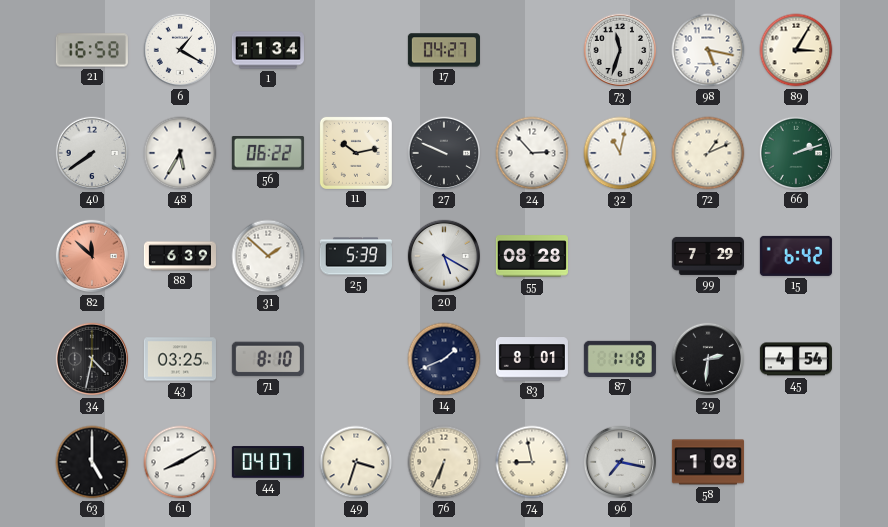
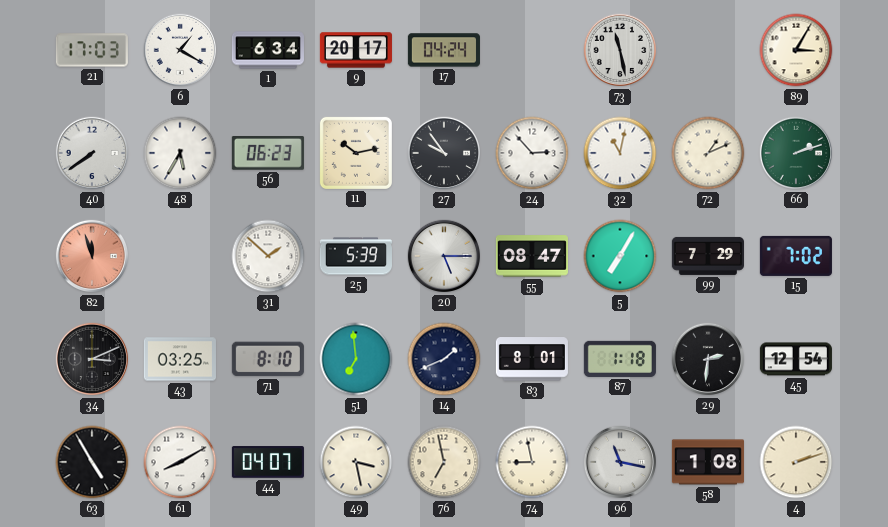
21: 16:58 -> 17:03
1: 11:34 -> 6:34
9: none -> 20:17
17: 04:27 -> 04:24
73: 11:33 -> 11:28
98: 5:17 -> none
56: 06:22 -> 06:23
27: 9:49 -> 9:54
82: 11:52 -> 11:57
88: 6:39 -> none
20: 5:20 -> 5:15
55: 08:28 -> 08:47
5: none -> 7:05
15: 6:42 -> 7:02
34: 4:32 -> 3:11
51: none -> 6:59
45: 4:54 -> 12:54
63: 5:00 -> 4:55
49: 3:33 -> 3:28
76: 6:34 -> 6:58
96: 7:17 -> 11:17
4: none -> 2:12
